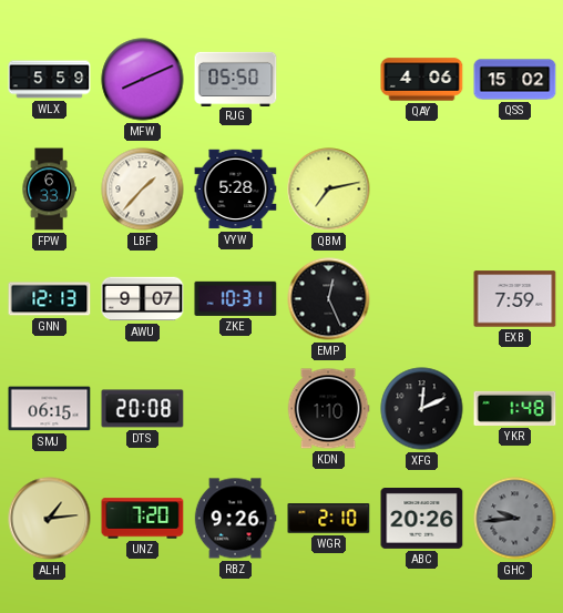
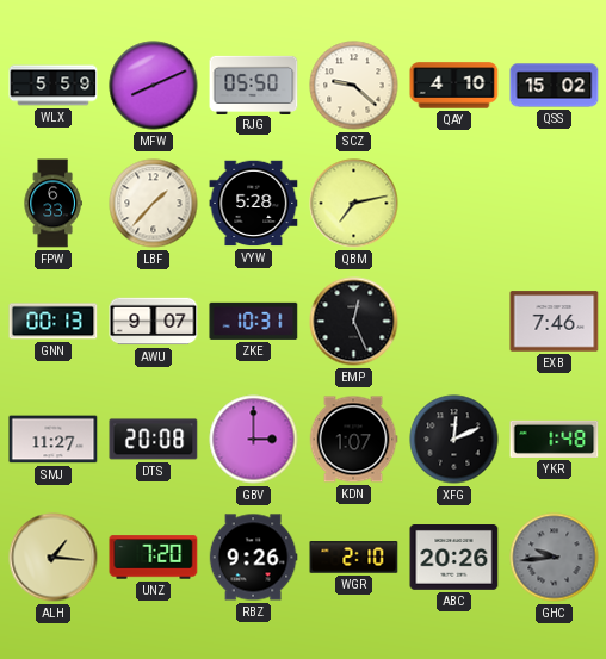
SCZ: none -> 9:22
QAY: 4:06 -> 4:10
GNN: 12:13 -> 00:13
EXB: 7:59 -> 7:46
SMJ: 06:15 -> 11:27
GBV: none -> 3:00
KDN: 1:10 -> 1:07
ALH: 1:14 -> 1:16
